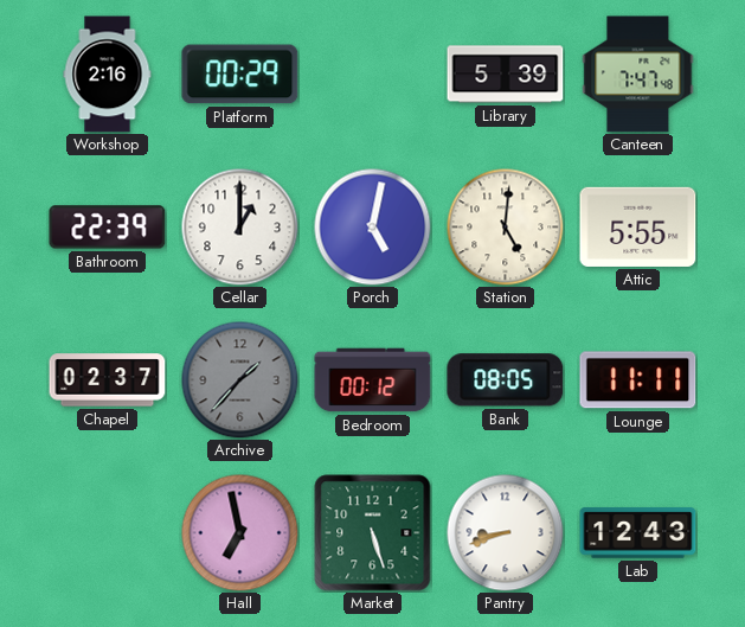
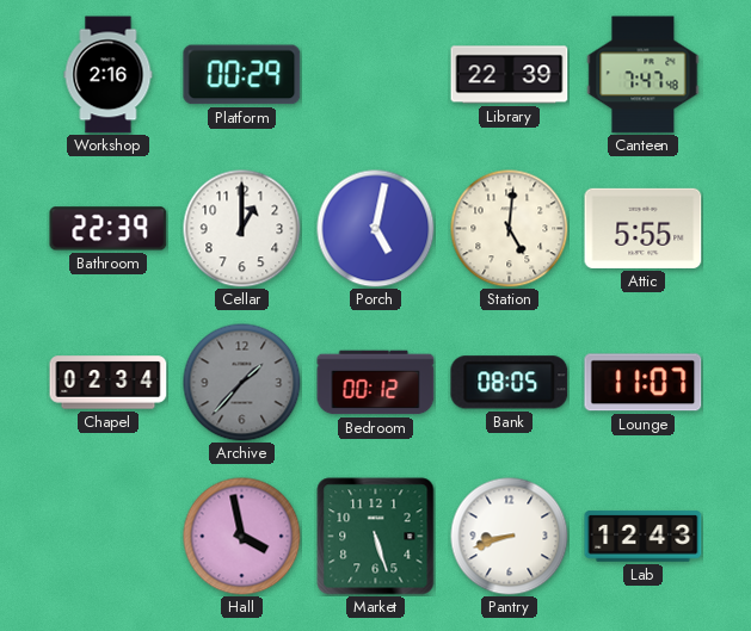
Library: 5:39 -> 22:39
Chapel: 02:37 -> 02:34
Lounge: 11:11 -> 11:07
Hall: 6:58 -> 3:58
